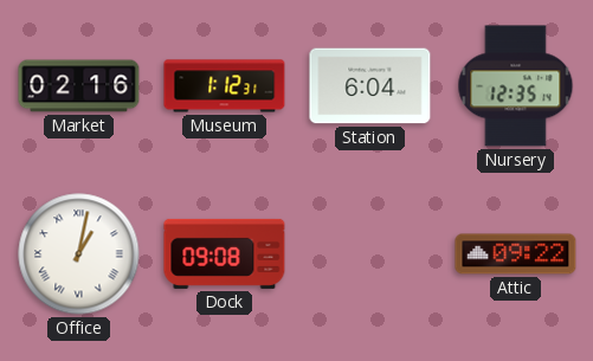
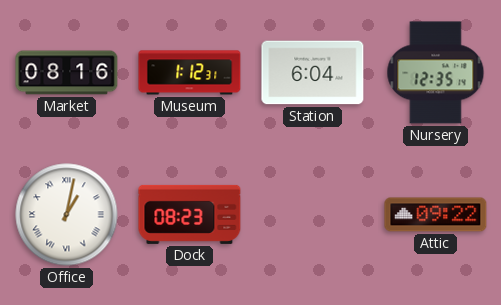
Market: 02:16 -> 08:16
Dock: 09:08 -> 08:23
